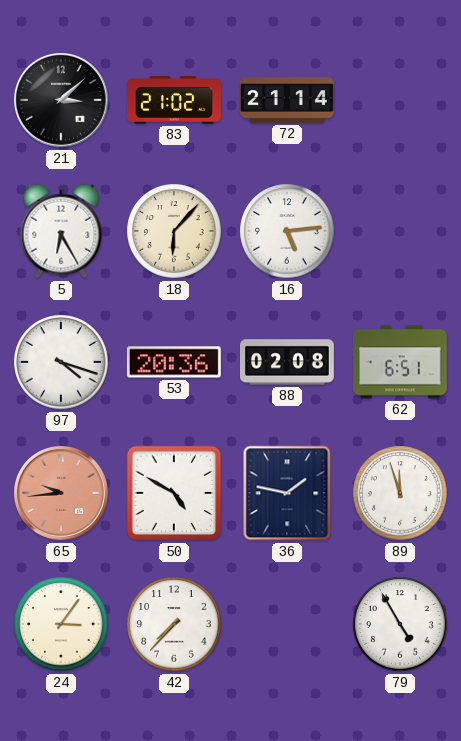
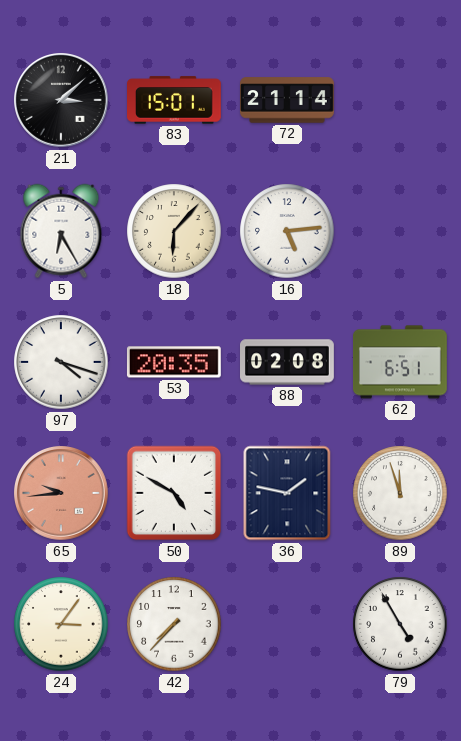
83: 21:02 -> 15:01
53: 20:36 -> 20:35
